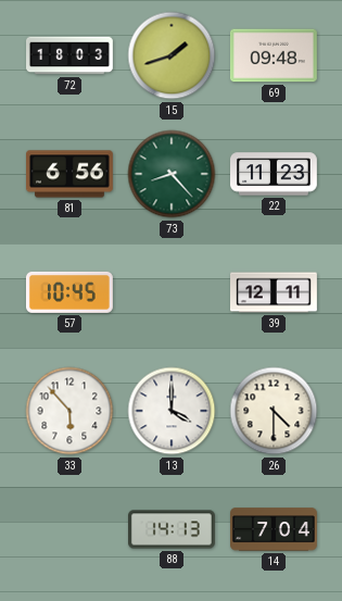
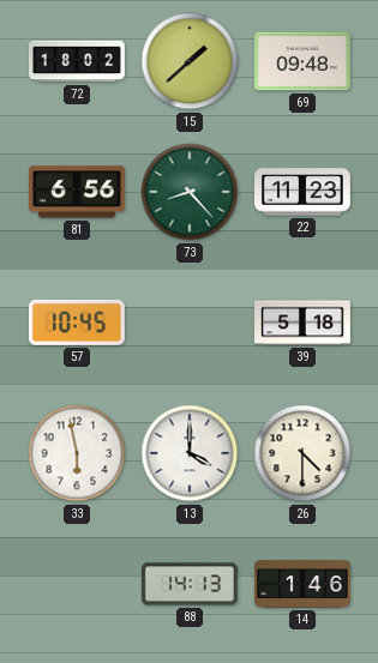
72: 18:03 -> 18:02
15: 1:42 -> 1:38
39: 12:11 -> 5:18
33: 5:53 -> 5:58
14: 7:04 -> 1:46
